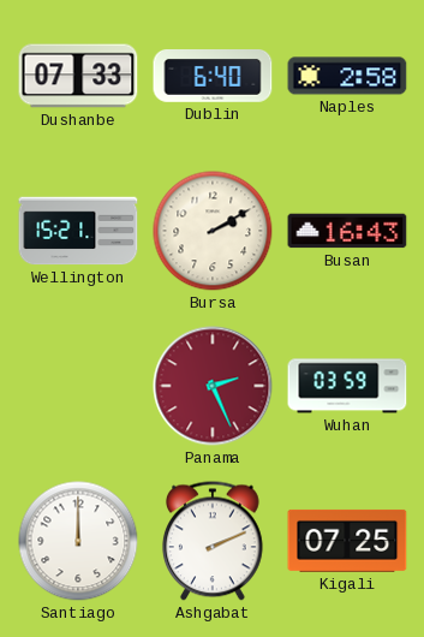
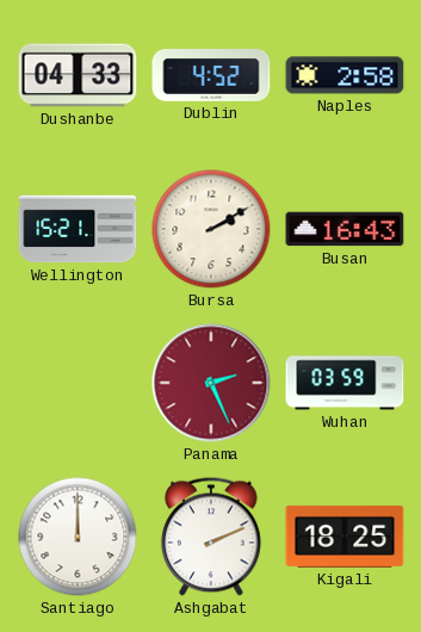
Dushanbe: 07:33 -> 04:33
Dublin: 6:40 -> 4:52
Kigali: 07:25 -> 18:25
